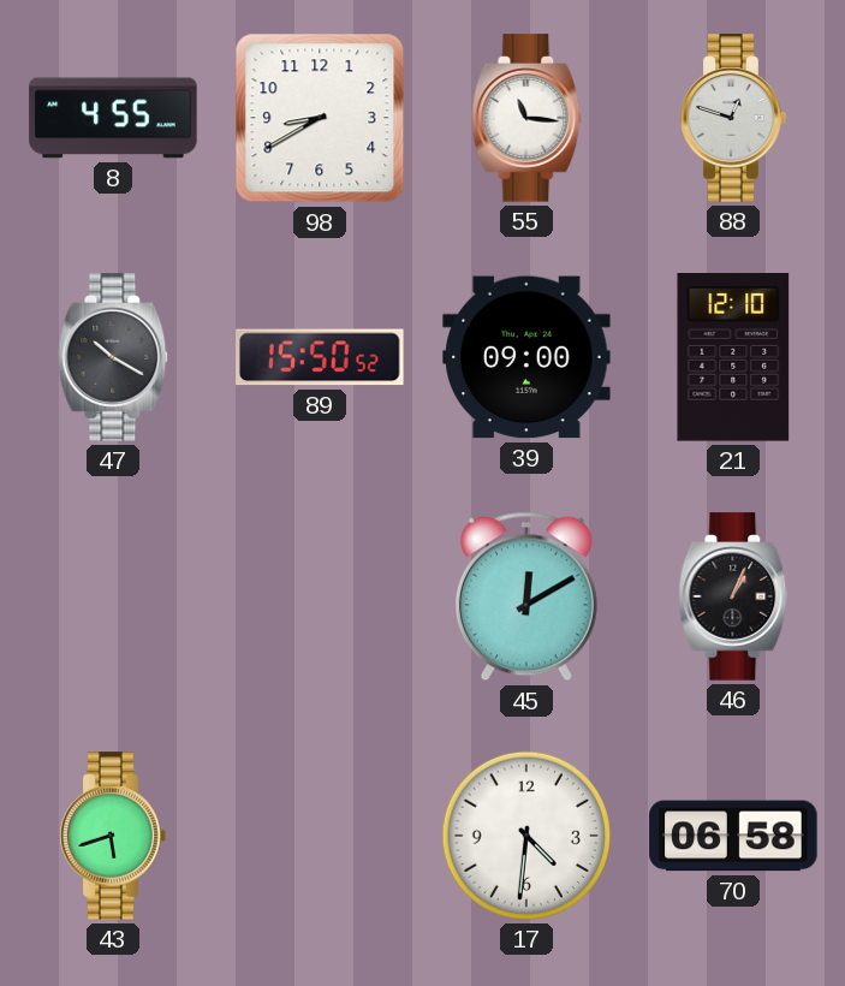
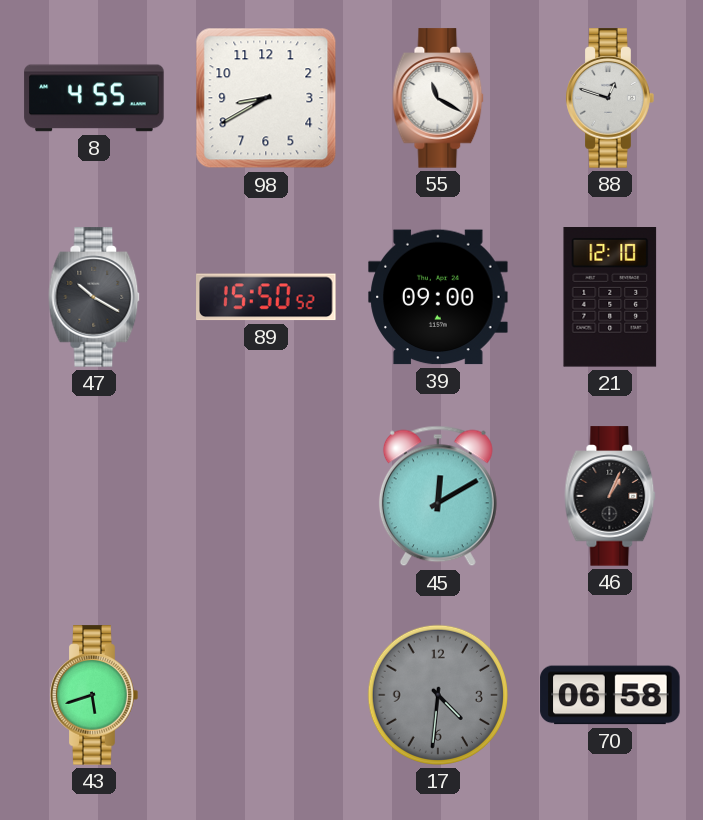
55: 11:16 -> 11:20
17 dial: white -> grey
